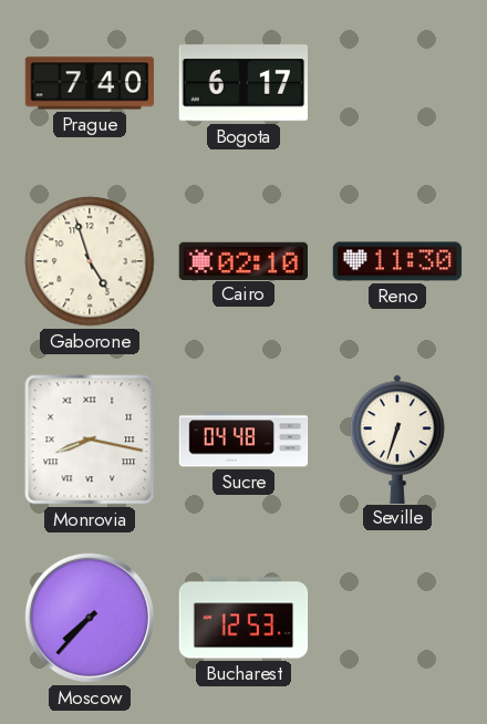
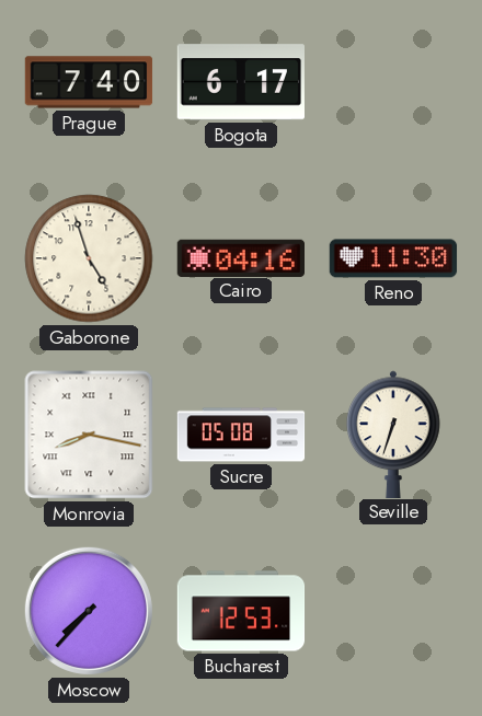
Cairo: 02:10 -> 04:16
Sucre: 04:48 -> 05:08
